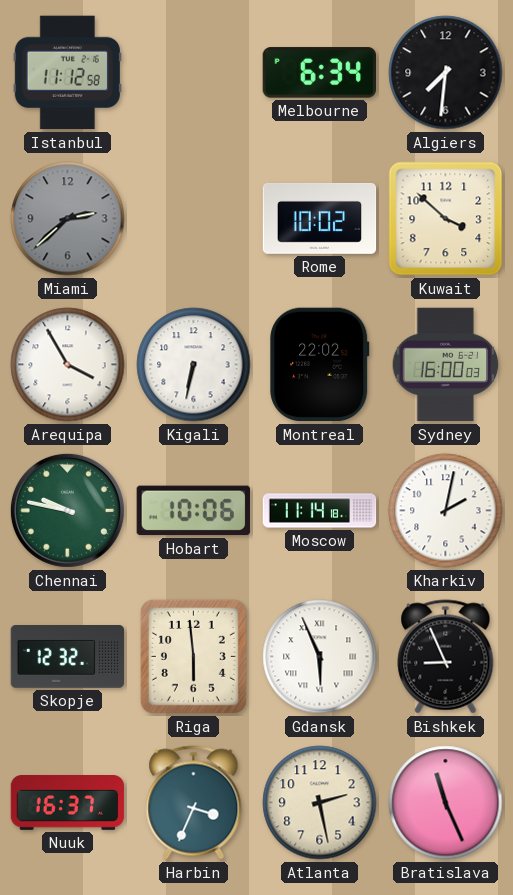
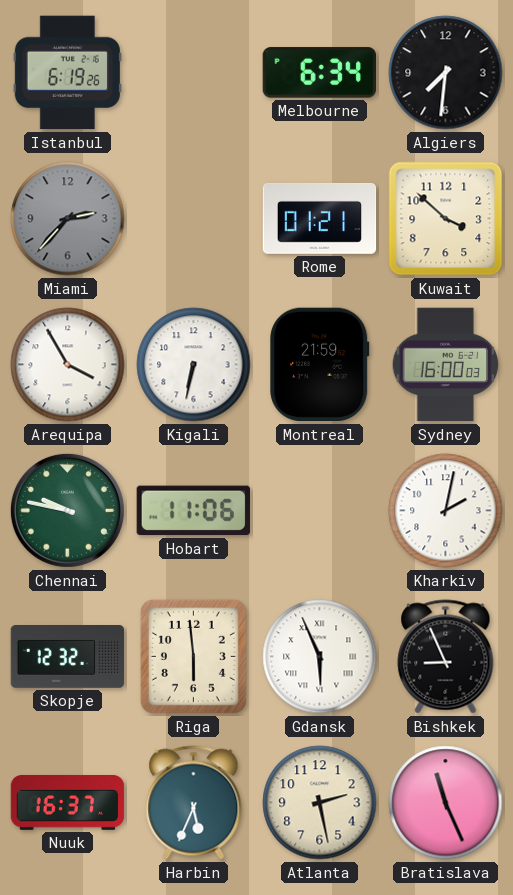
Istanbul: 11:12 -> 6:19
Miami: 2:38 -> 2:37
Rome: 10:02 -> 01:21
Montreal: 22:02 -> 21:59
Hobart: 10:06 -> 11:06
Moscow: 11:14 -> none
Harbin: 3:34 -> 5:34
